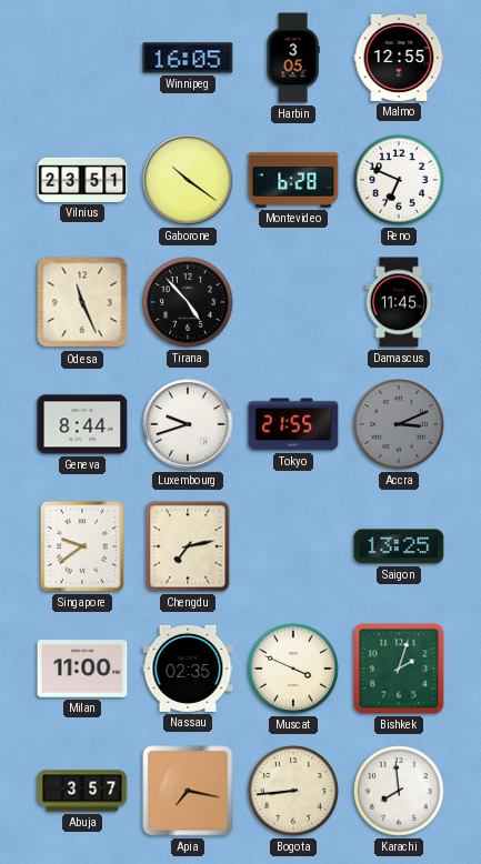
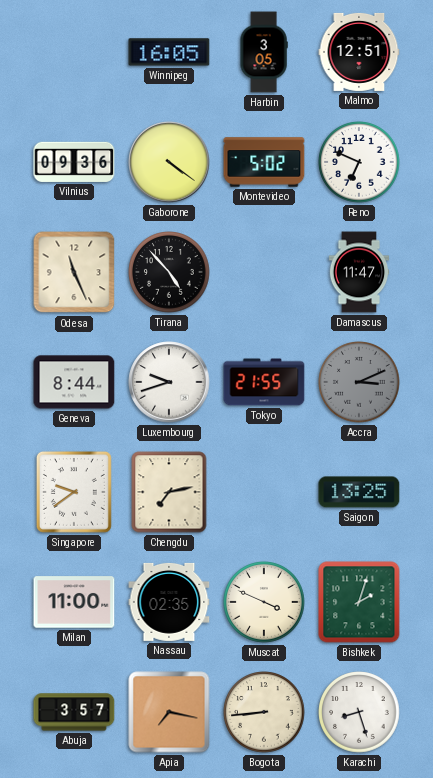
Malmo: 12:55 -> 12:51
Vilnius: 23:51 -> 09:36
Gaborone: 10:21 -> 4:21
Montevideo: 6:28 -> 5:02
Damascus: 11:45 -> 11:47
Karachi: 7:59 -> 8:27
